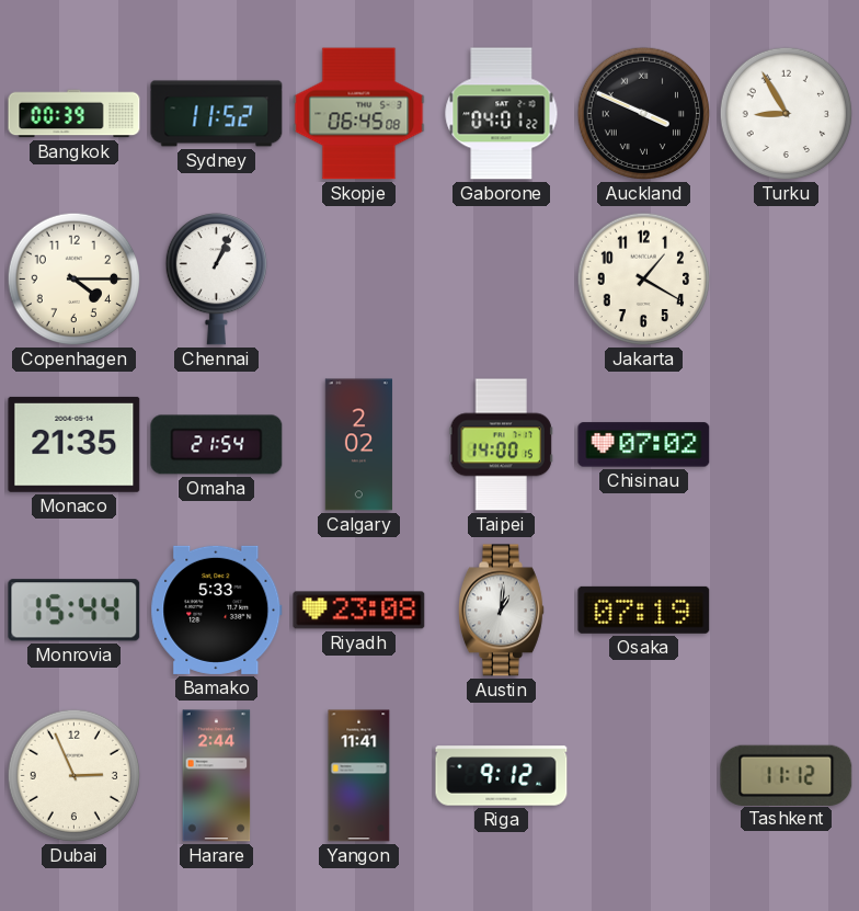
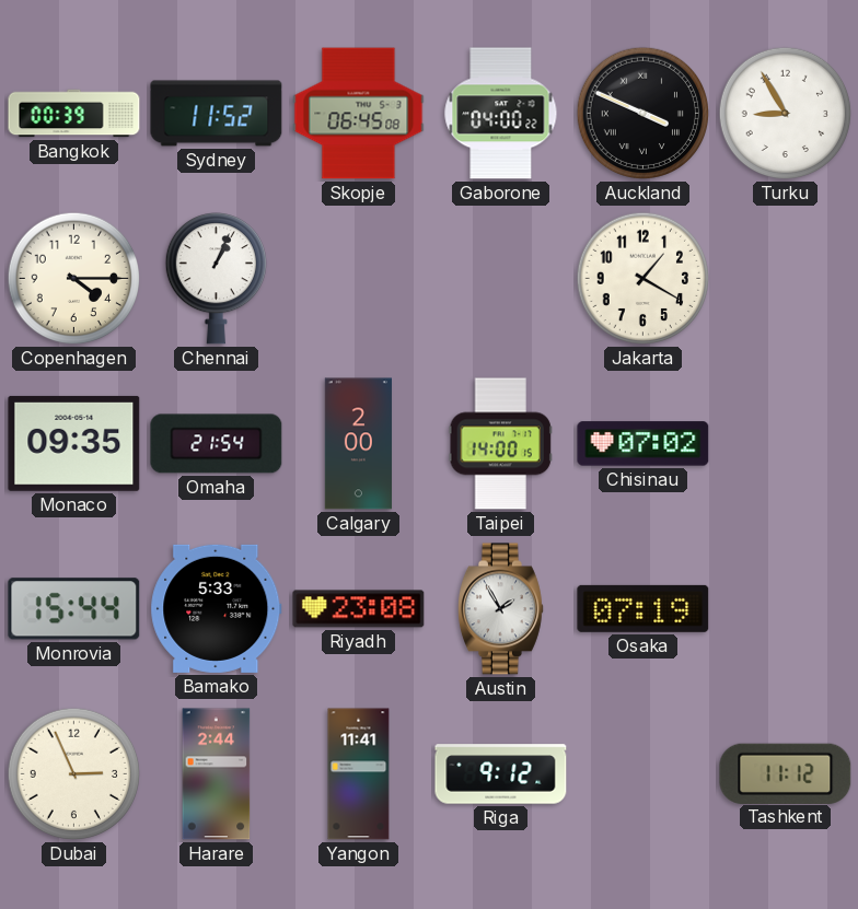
Gaborone: 04:01 -> 04:00
Monaco: 21:35 -> 09:35
Calgary: 2:02 -> 2:00
Austin: 1:01 -> 1:55
